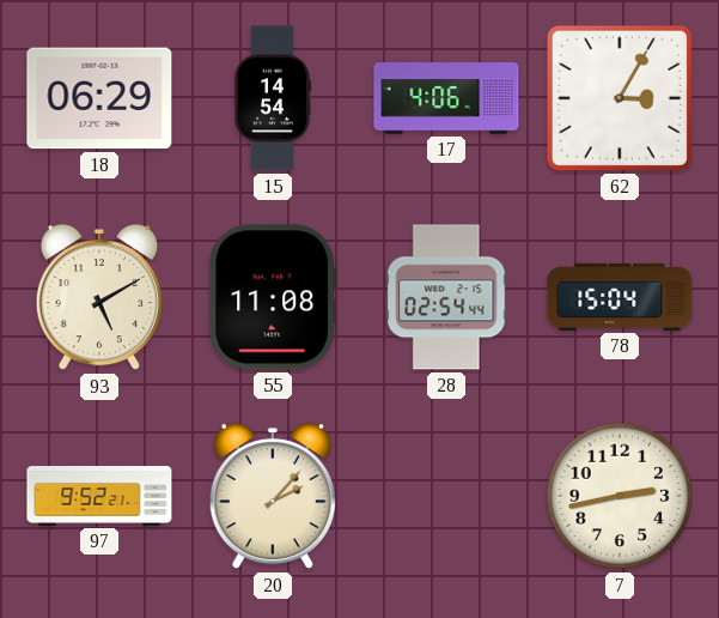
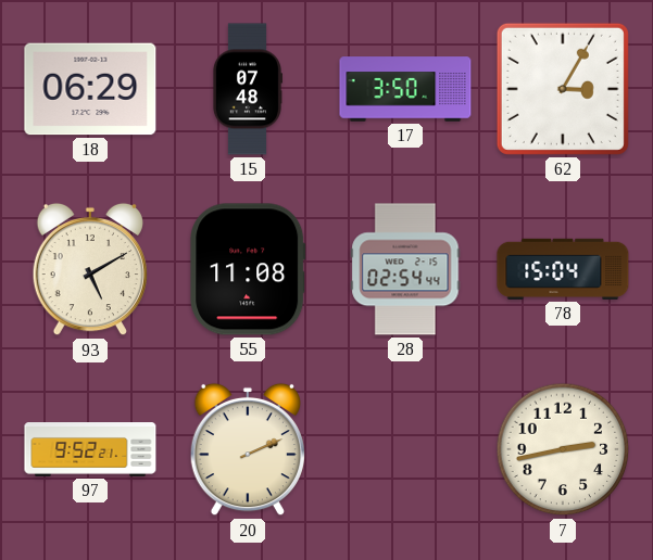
15: 14:54 -> 07:48
17: 4:06 -> 3:50
20: 2:07 -> 2:11
